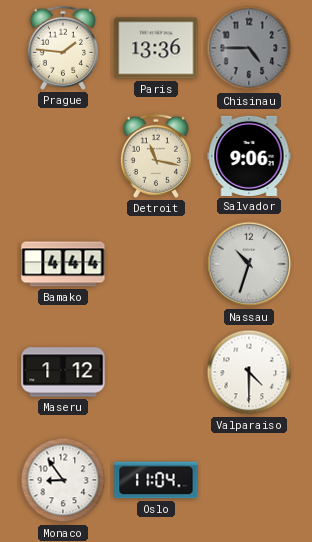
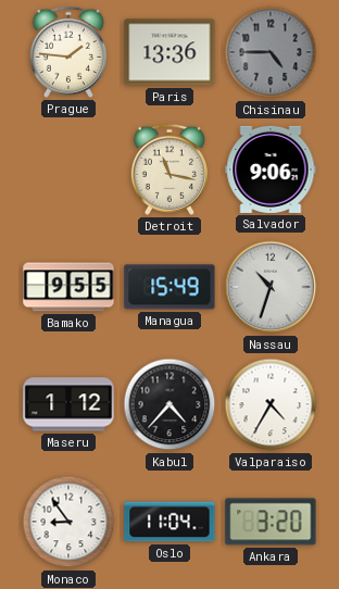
Bamako: 4:44 -> 9:55
Managua: none -> 15:49
Kabul: none -> 4:37
Valparaiso: 4:30 -> 4:35
Ankara: none -> 3:20
